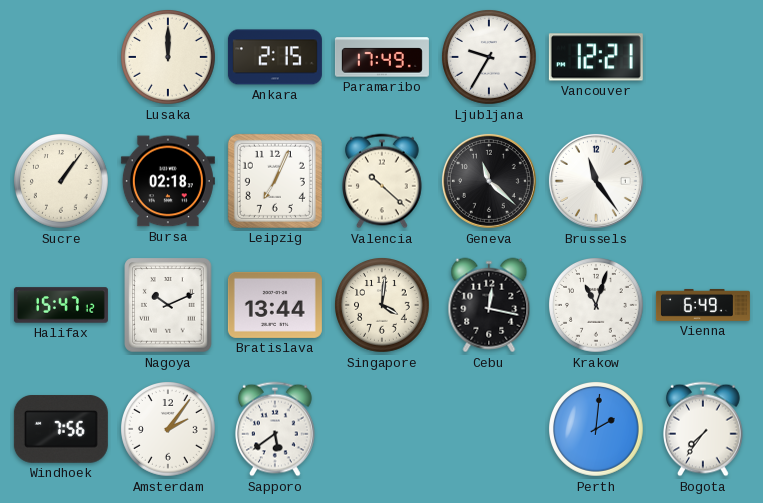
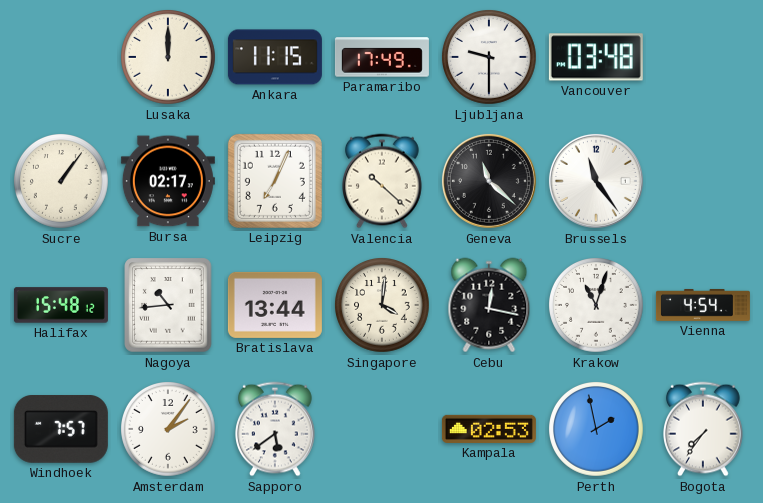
Ankara: 2:15 -> 11:15
Ljubljana: 9:35 -> 9:30
Vancouver: 12:21 -> 03:48
Bursa: 02:18 -> 02:17
Halifax: 15:47 -> 15:48
Nagoya: 10:11 -> 10:44
Vienna: 6:49 -> 4:54
Windhoek: 7:56 -> 7:57
Kampala: none -> 02:53
Perth: 2:01 -> 1:58
